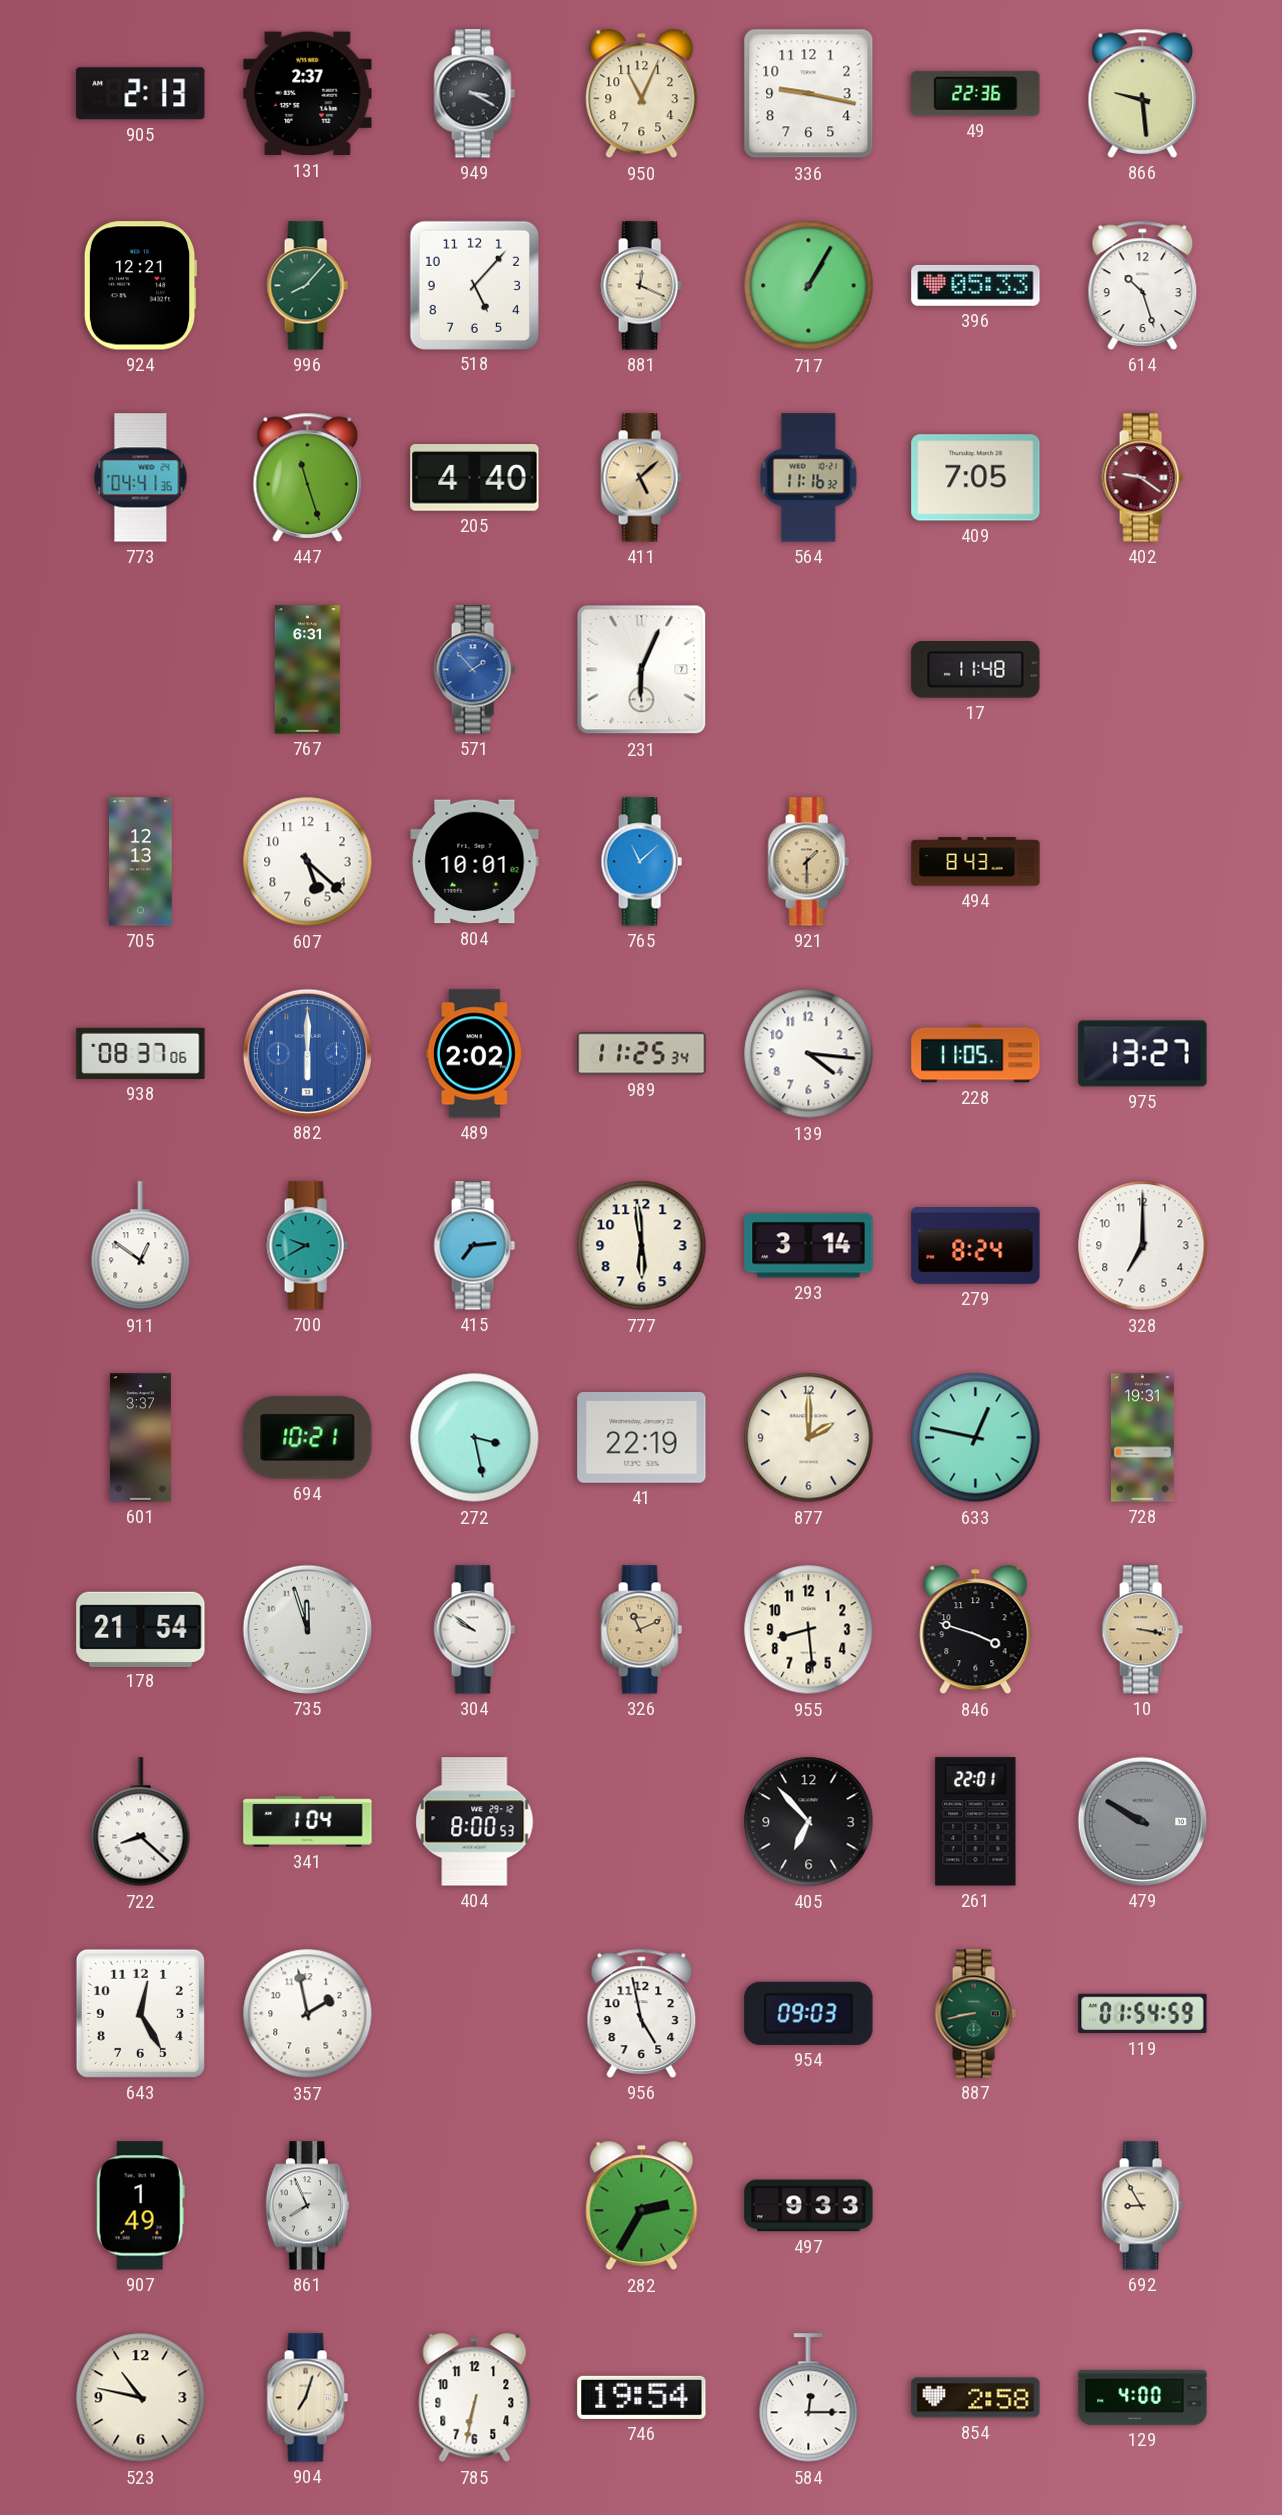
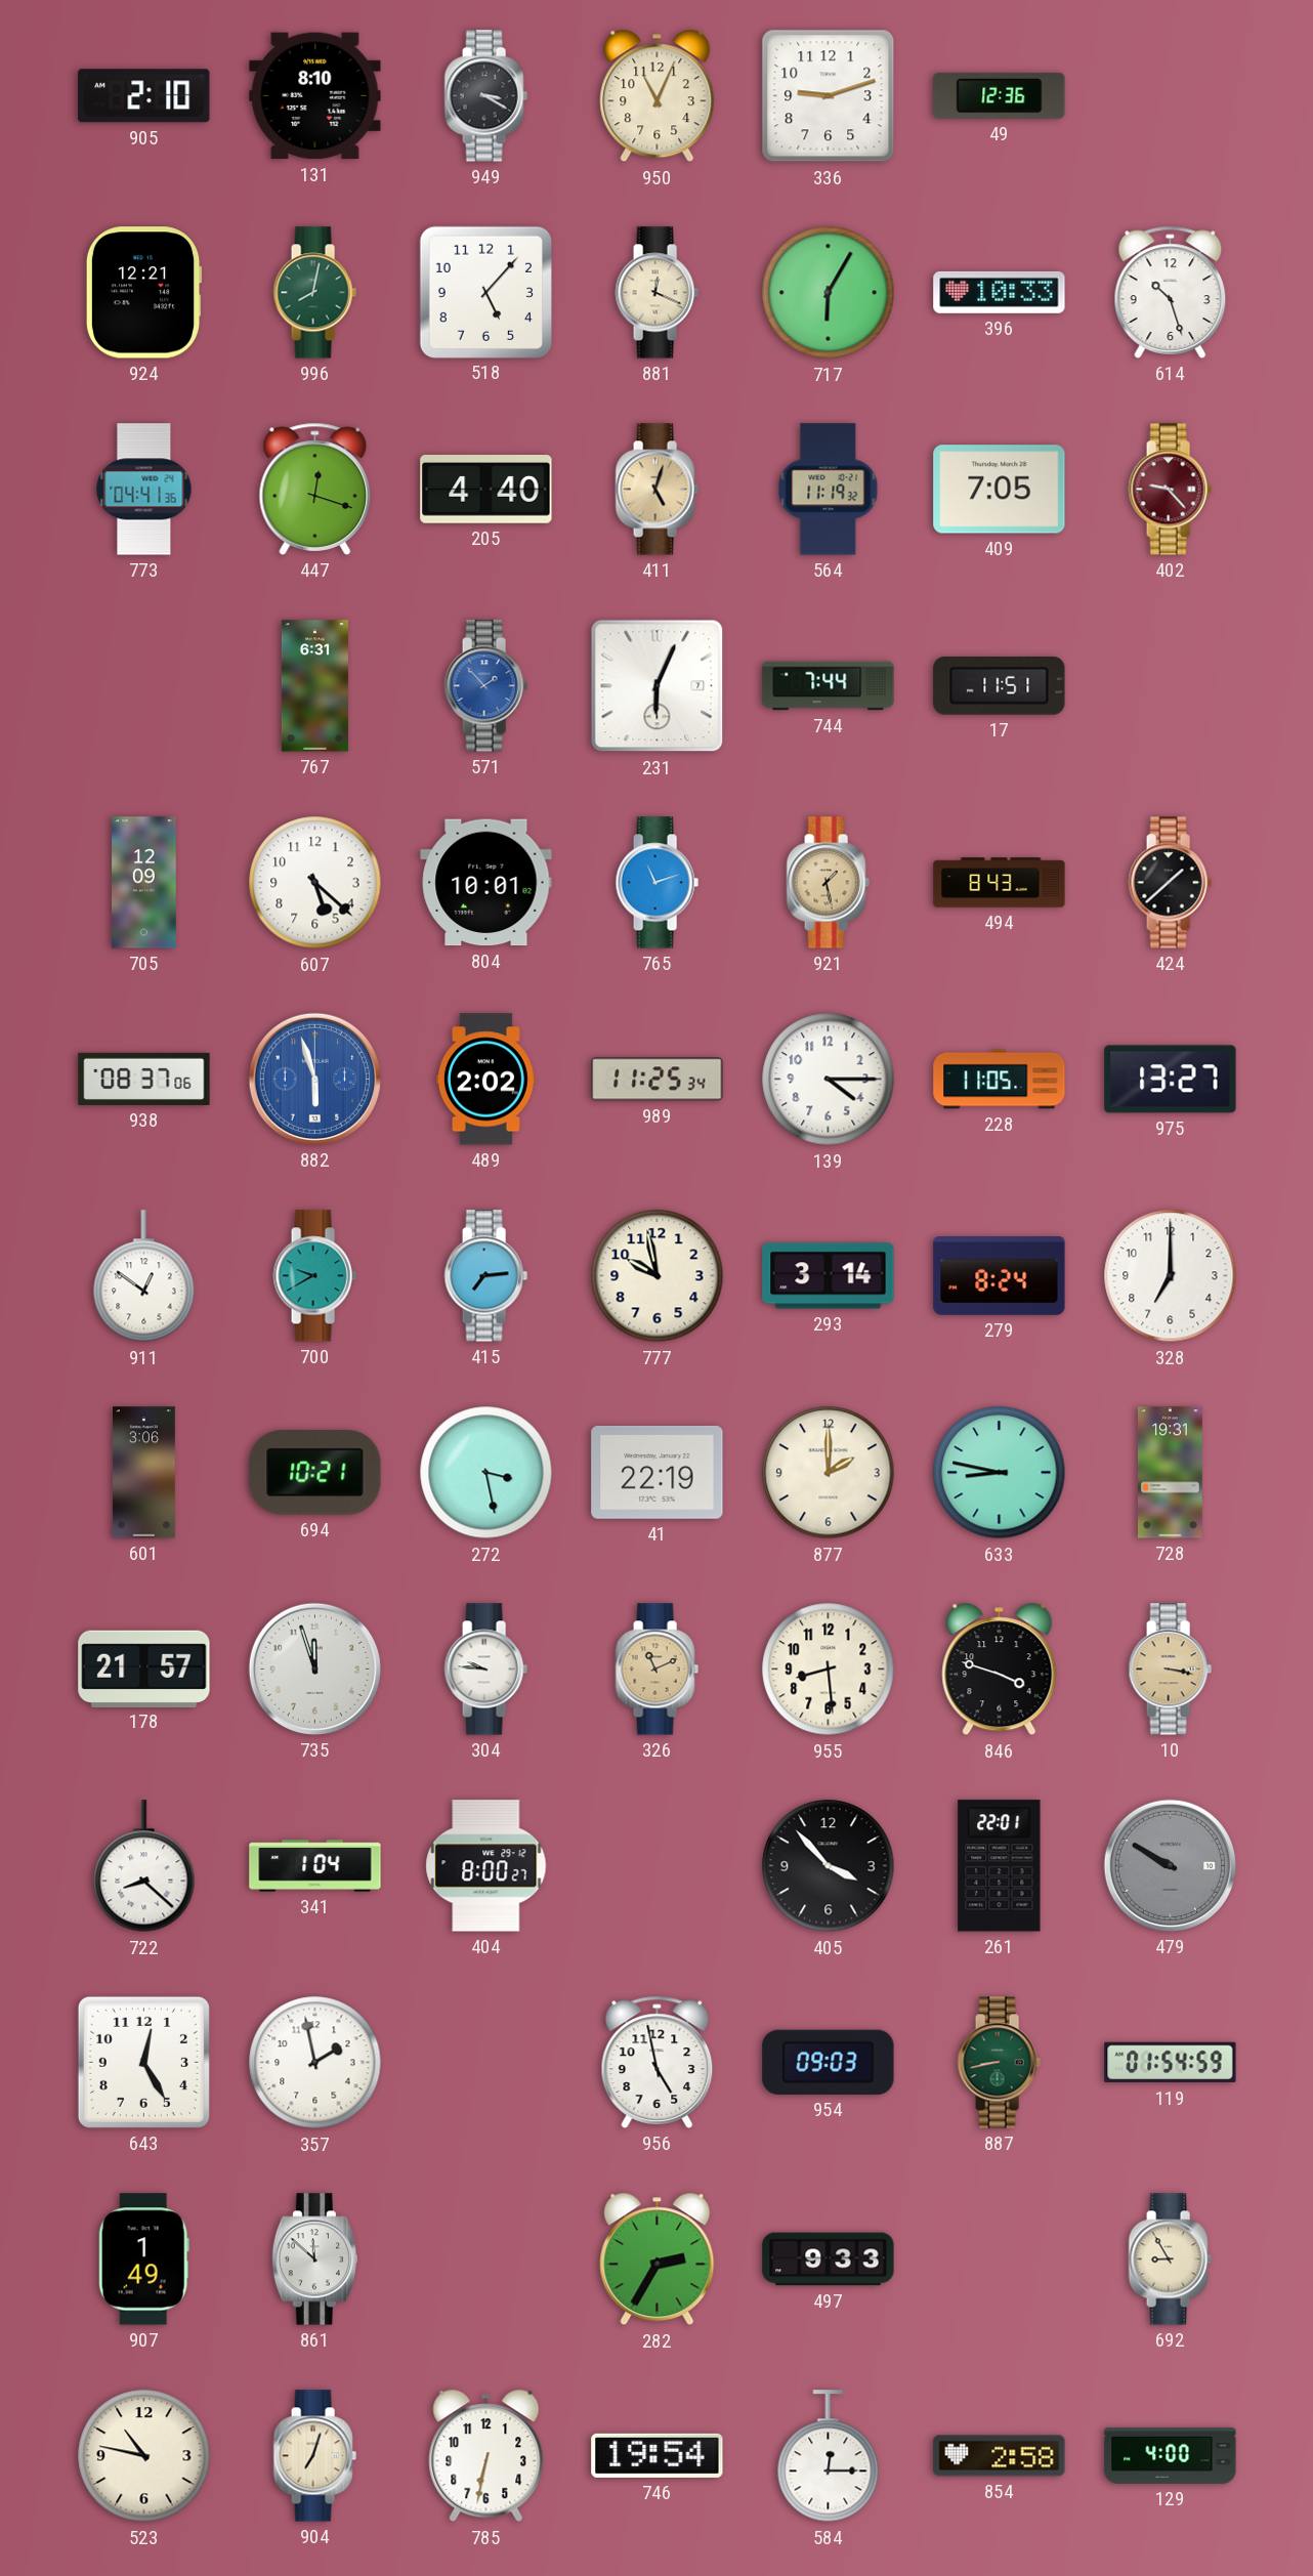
905: 2:13 -> 2:10
131: 2:37 -> 8:10
336: 9:17 -> 9:12
49: 22:36 -> 12:36
866: 9:29 -> none
996: 8:07 -> 8:02
717: 1:05 -> 6:05
396: 05:33 -> 10:33
447: 11:27 -> 12:18
411: 5:08 -> 5:03
564: 11:16 -> 11:19
402: 9:21 -> 9:23
744: none -> 7:44
17: 11:48 -> 11:51
705: 12:13 -> 12:09
765: 11:08 -> 11:12
921: 1:30 -> 1:28
424: none -> 1:38
882: 6:00 -> 5:57
139: 4:16 -> 4:15
777: 5:59 -> 9:58
601: 3:37 -> 3:06
633: 12:47 -> 8:47
178: 21:54 -> 21:57
304: 9:51 -> 9:46
404: 8:00:53 -> 8:00:27
405: 6:53 -> 3:53
861: 7:56 -> 11:52
